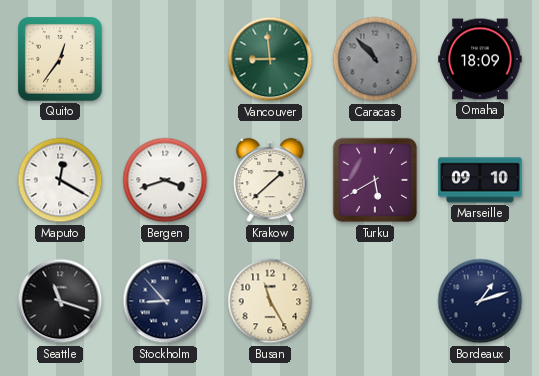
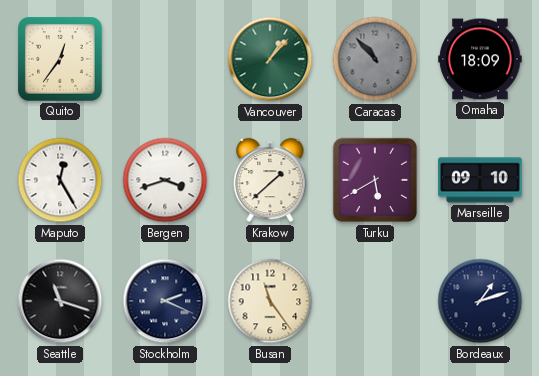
Vancouver: 8:59 -> 1:07
Maputo: 12:20 -> 12:25
Stockholm: 8:53 -> 2:19
Busan: 11:25 -> 11:24
